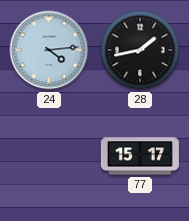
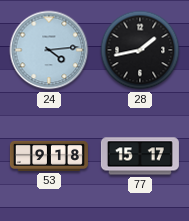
53: none -> 9:18
